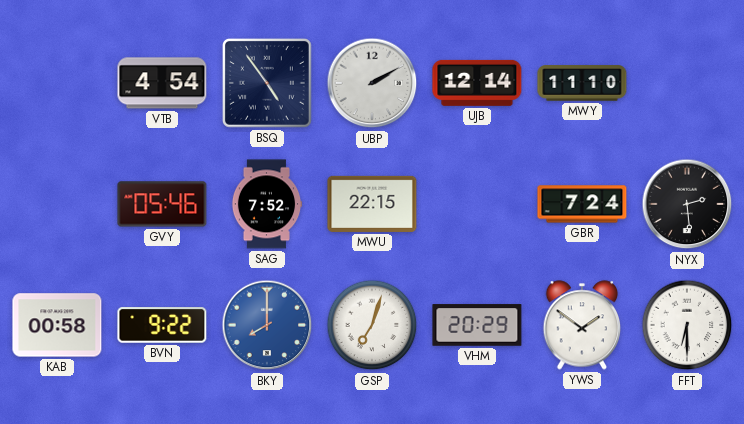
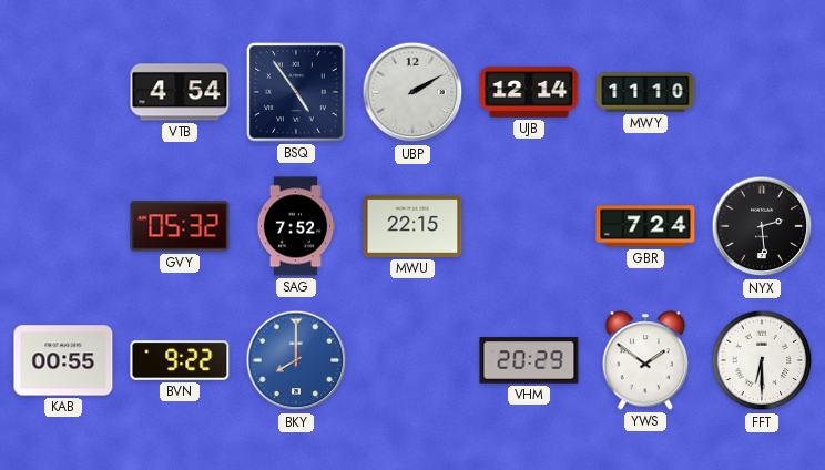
GVY: 05:46 -> 05:32
KAB: 00:58 -> 00:55
GSP: 7:03 -> none
